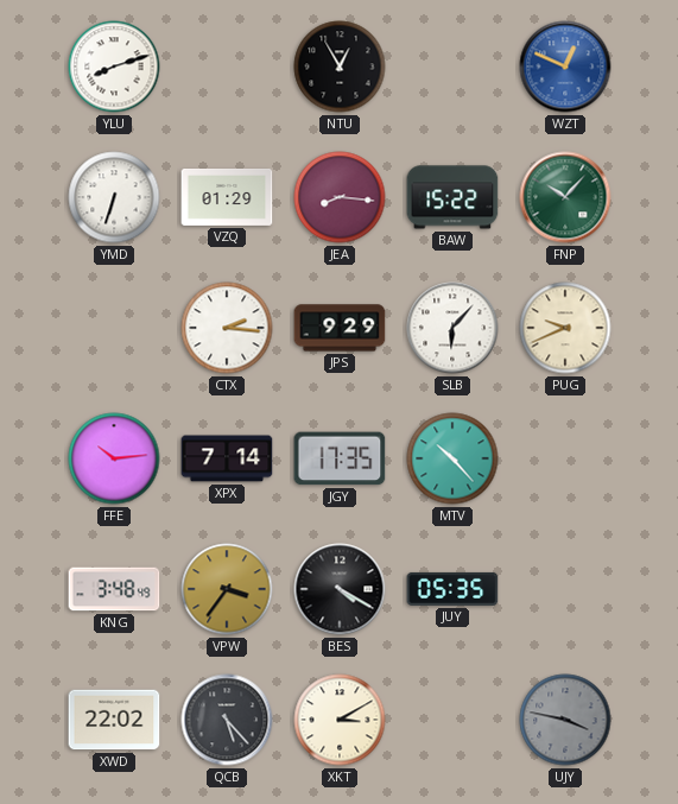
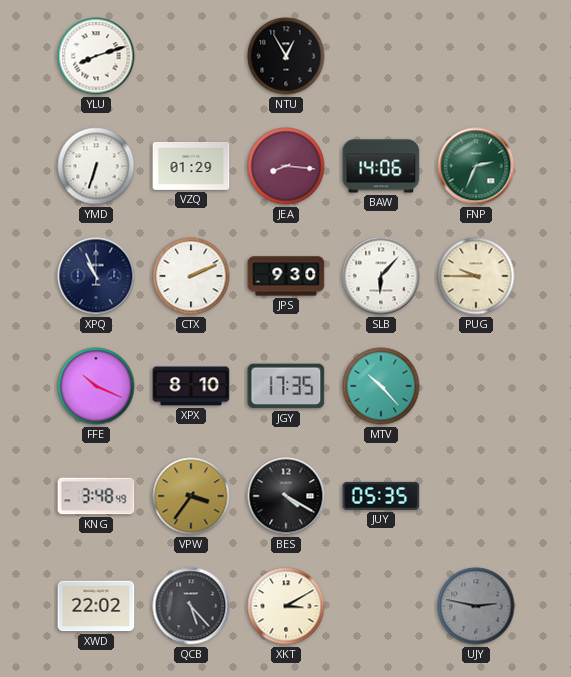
WZT: 12:49 -> none
BAW: 15:22 -> 14:06
FNP: 10:07 -> 2:34
XPQ: none -> 10:56
CTX: 2:16 -> 2:11
JPS: 9:29 -> 9:30
PUG: 9:41 -> 9:45
FFE: 10:14 -> 10:19
XPX: 7:14 -> 8:10
UJY: 3:47 -> 2:47
